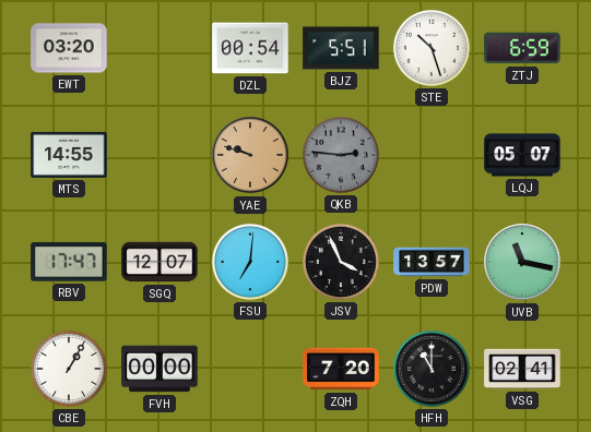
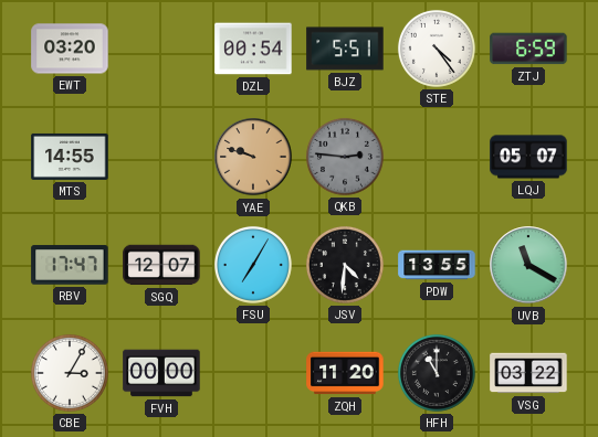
STE: 10:27 -> 4:24
FSU: 7:01 -> 7:05
JSV: 3:56 -> 4:31
PDW: 13:57 -> 13:55
UVB: 11:17 -> 11:20
CBE: 1:05 -> 3:05
ZQH: 7:20 -> 11:20
VSG: 02:41 -> 03:22
